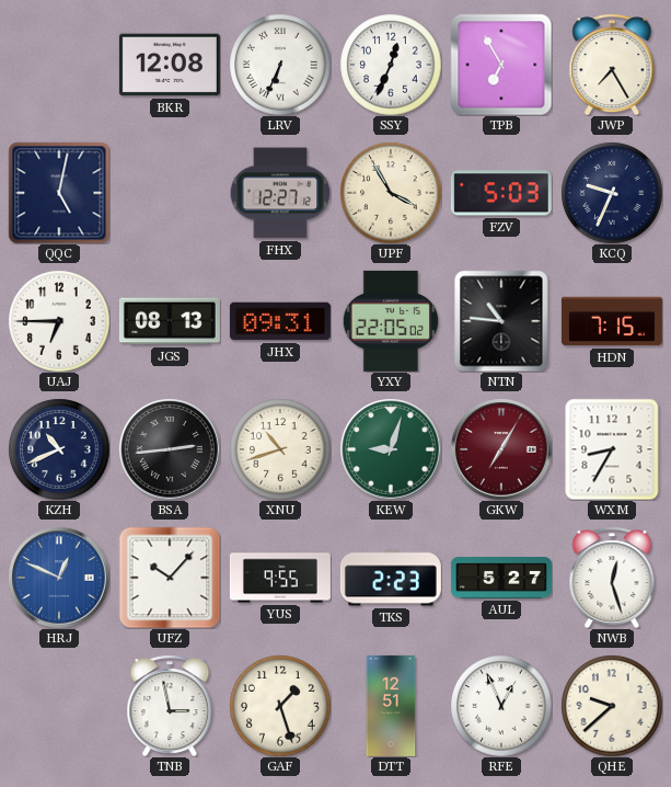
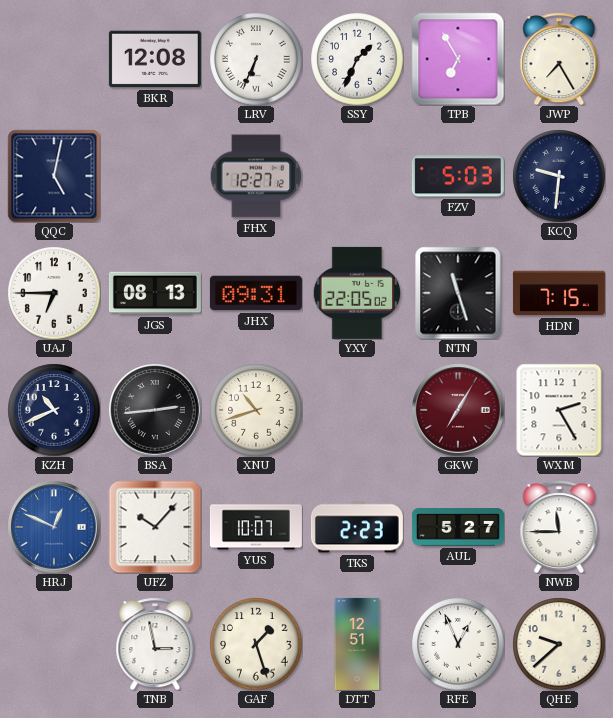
SSY: 12:34 -> 1:34
UPF: 3:55 -> none
KCQ: 9:34 -> 9:31
NTN: 10:46 -> 11:27
KEW: 9:03 -> none
WXM: 8:35 -> 2:25
YUS: 9:55 -> 10:07
NWB: 12:27 -> 11:45
